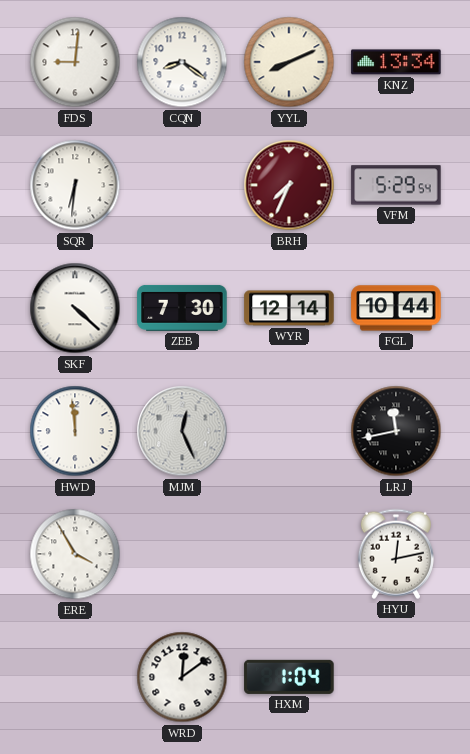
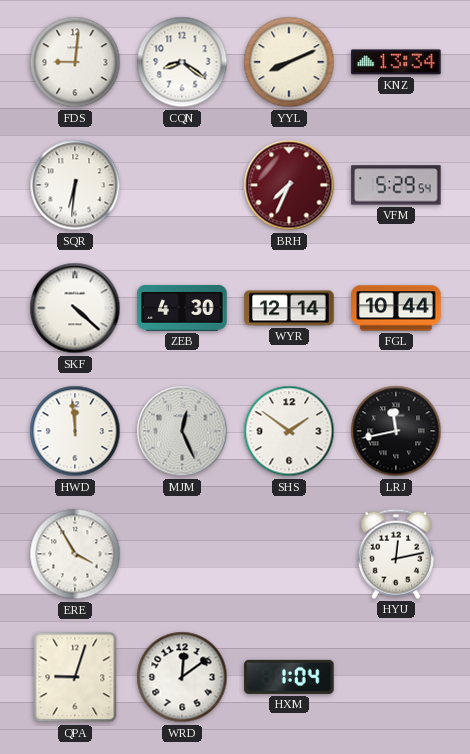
ZEB: 7:30 -> 4:30
SHS: none -> 1:51
QPA: none -> 9:03
